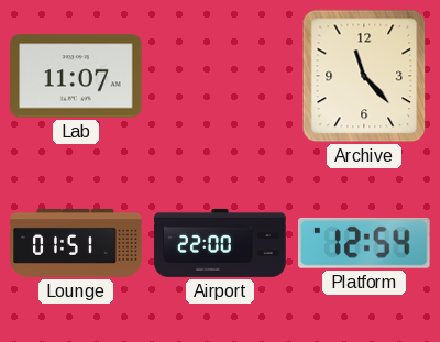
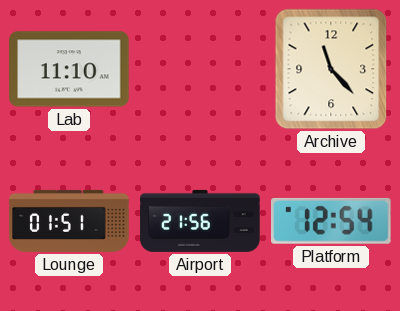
Lab: 11:07 -> 11:10
Airport: 22:00 -> 21:56
